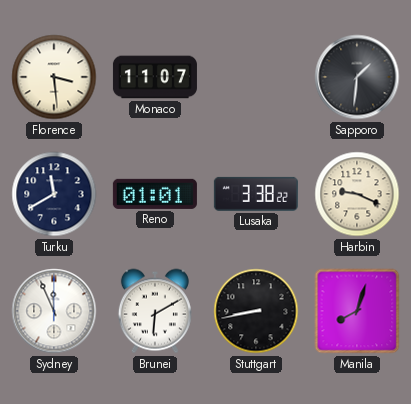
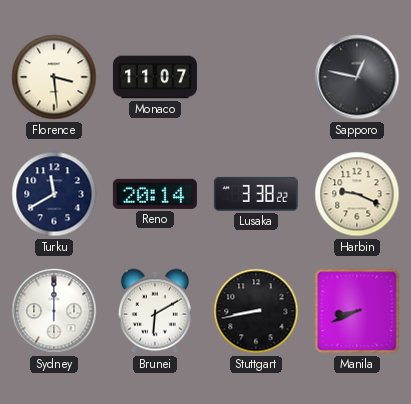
Sapporo: 1:31 -> 12:47
Reno: 01:01 -> 20:14
Sydney: 11:56 -> 12:00
Manila: 8:03 -> 8:41
